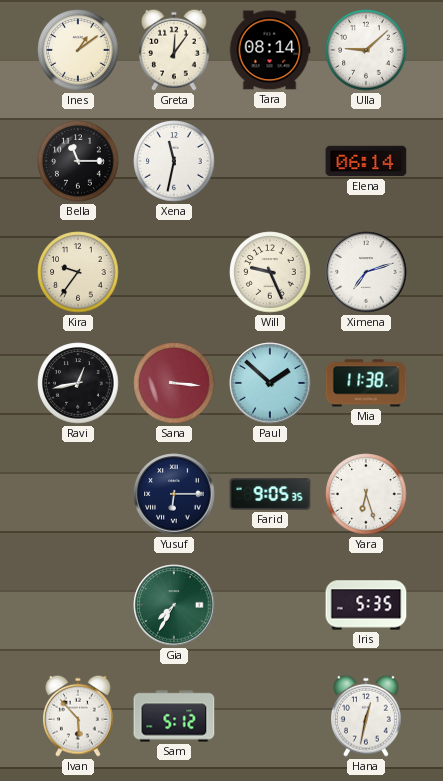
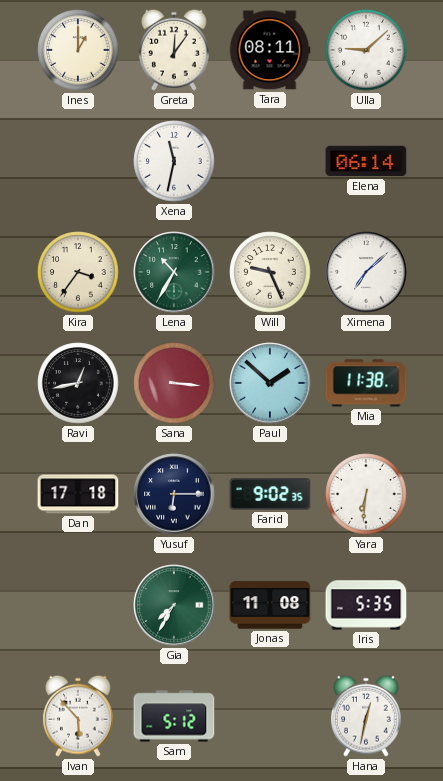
Ines: 1:09 -> 1:00
Tara: 08:14 -> 08:11
Bella: 11:15 -> none
Kira: 9:36 -> 3:36
Lena: none -> 10:35
Ximena: 7:12 -> 7:08
Dan: none -> 17:18
Farid: 9:05 -> 9:02
Yara: 6:27 -> 6:31
Jonas: none -> 11:08
